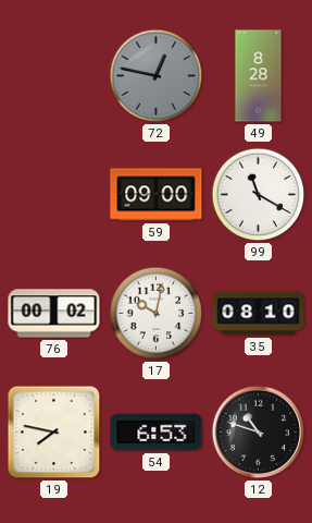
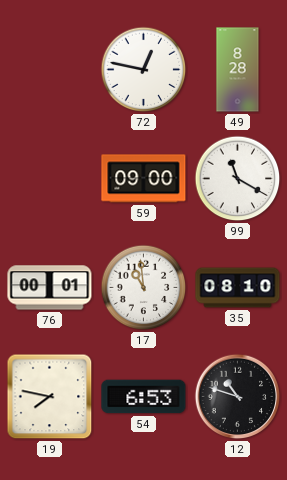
72 dial: grey -> white
76: 00:02 -> 00:01
17: 10:02 -> 10:59
